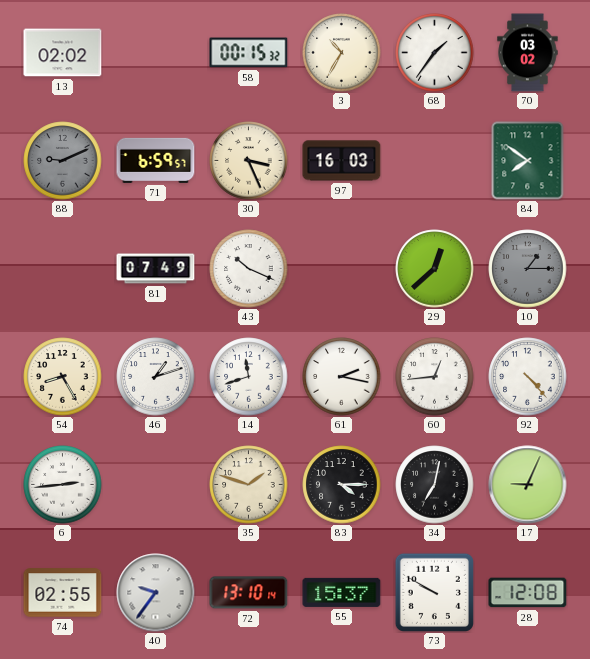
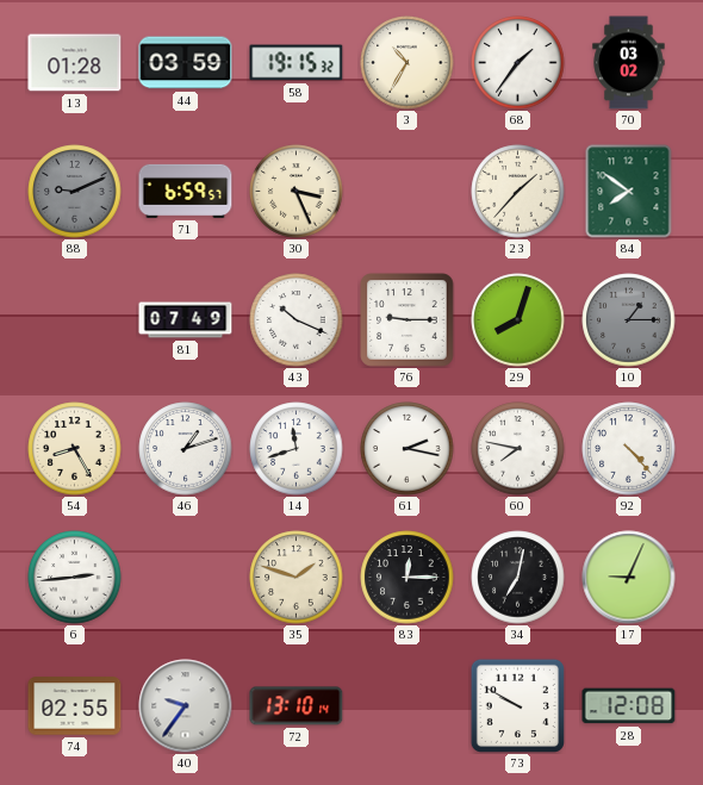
13: 02:02 -> 01:28
44: none -> 03:59
58: 00:15 -> 19:15
97: 16:03 -> none
23: none -> 1:37
76: none -> 9:15
29: 12:38 -> 8:03
60: 12:44 -> 7:47
83: 4:15 -> 12:15
55: 15:37 -> none
